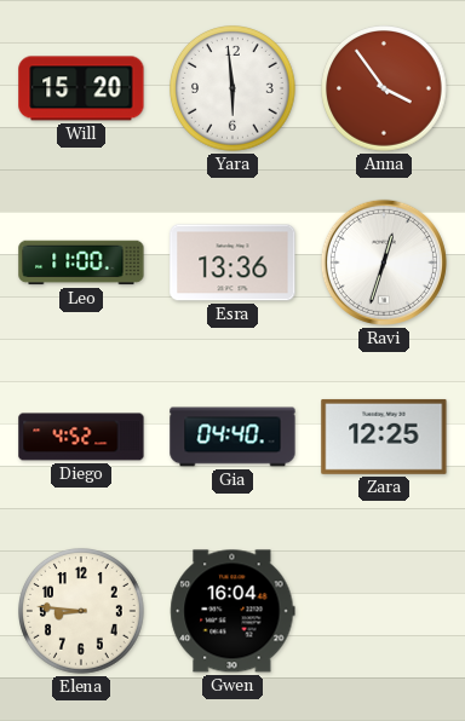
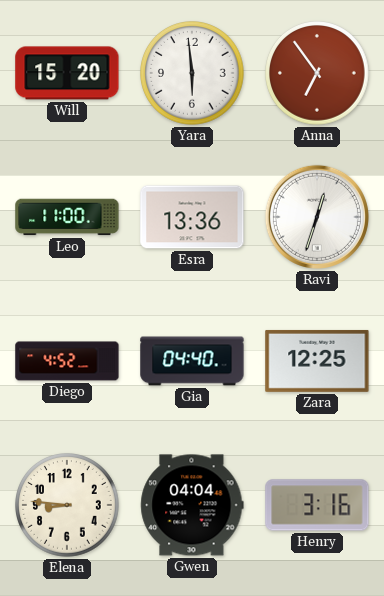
Anna: 3:54 -> 6:54
Gwen: 16:04 -> 04:04
Henry: none -> 3:16
